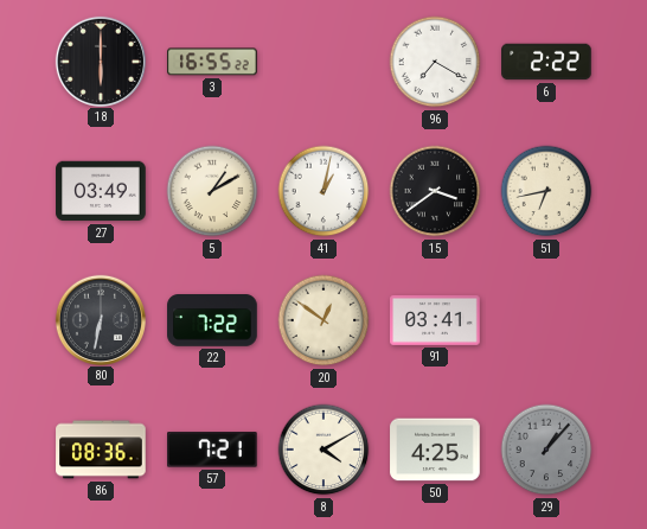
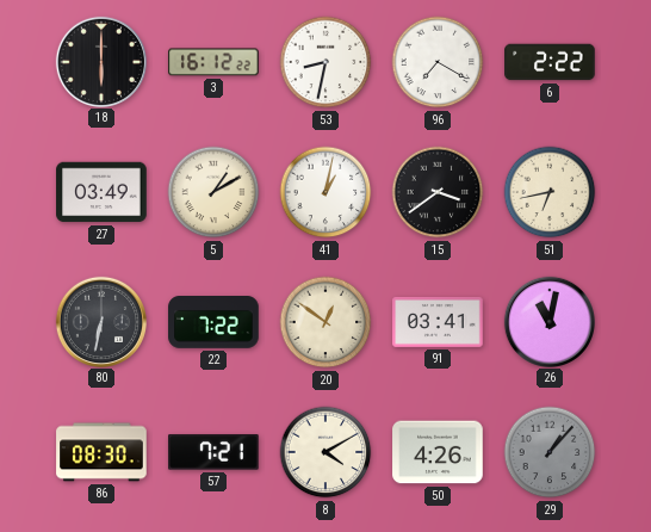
3: 16:55 -> 16:12
53: none -> 8:32
26: none -> 11:02
86: 08:36 -> 08:30
50: 4:25 -> 4:26
